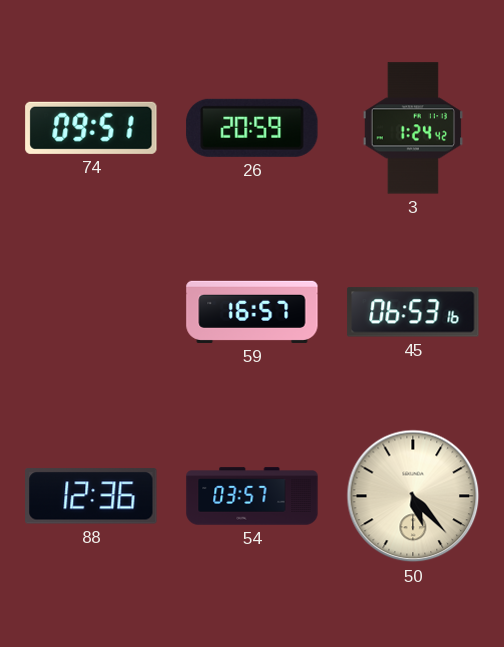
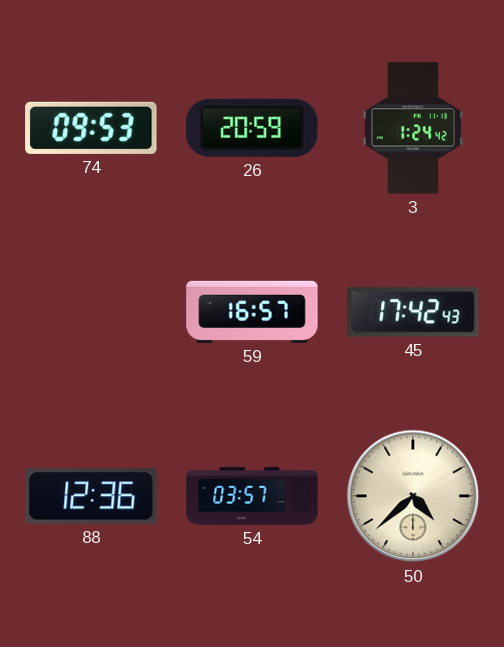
74: 09:51 -> 09:53
45: 06:53 -> 17:42
50: 5:23 -> 4:38
